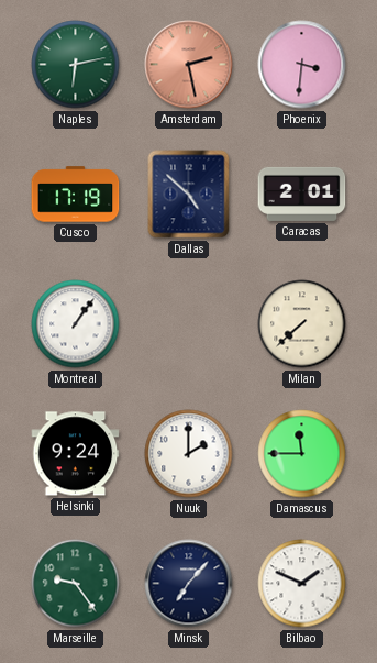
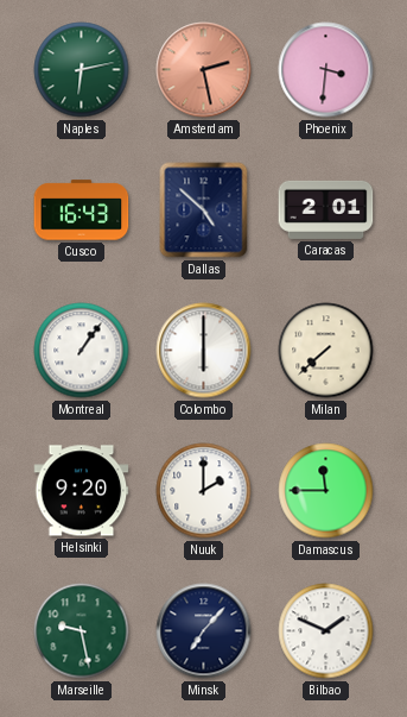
Cusco: 17:19 -> 16:43
Colombo: none -> 6:00
Helsinki: 9:24 -> 9:20
Marseille: 9:24 -> 9:28
